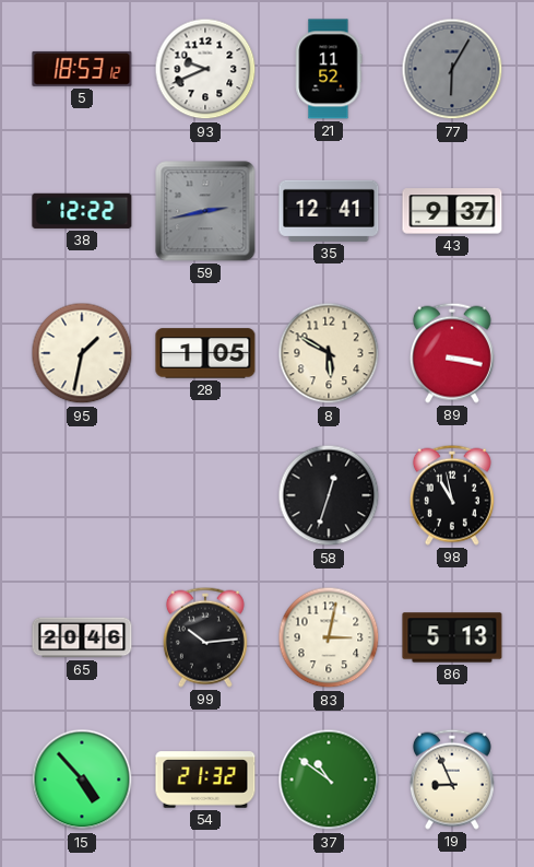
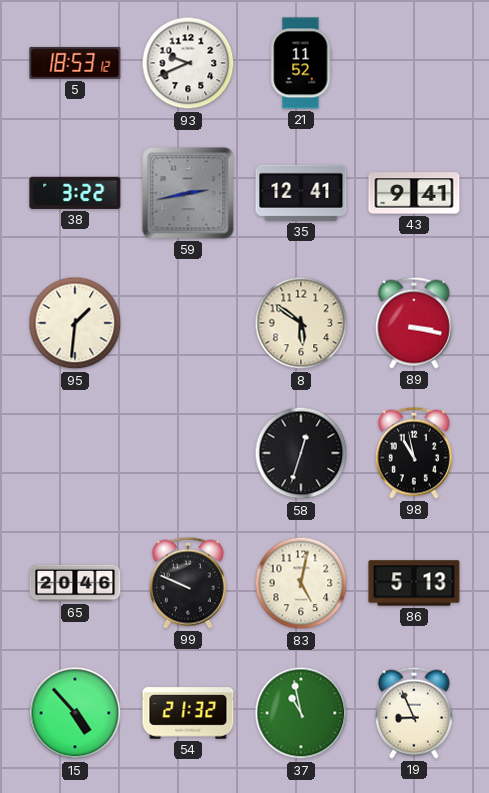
77: 6:05 -> none
38: 12:22 -> 3:22
43: 9:37 -> 9:41
95: 1:32 -> 1:31
28: 1:05 -> none
8: 5:50 -> 5:51
99: 10:14 -> 9:49
83: 3:02 -> 5:02
37: 10:51 -> 10:58
